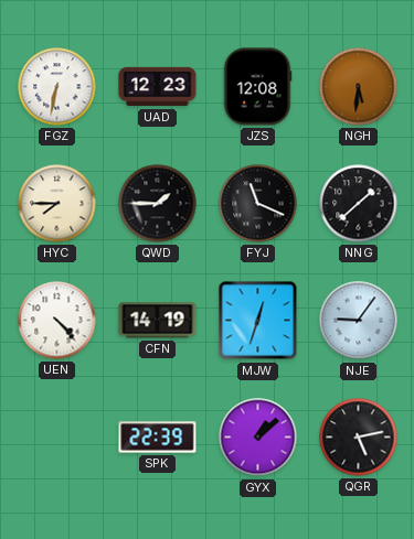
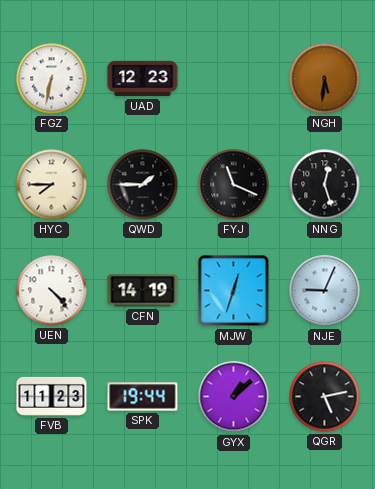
JZS: 12:08 -> none
NNG: 1:38 -> 12:27
NJE: 9:06 -> 9:04
FVB: none -> 11:23
SPK: 22:39 -> 19:44
